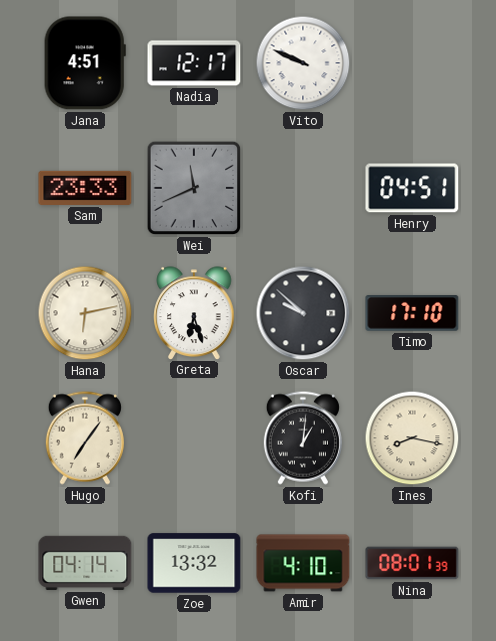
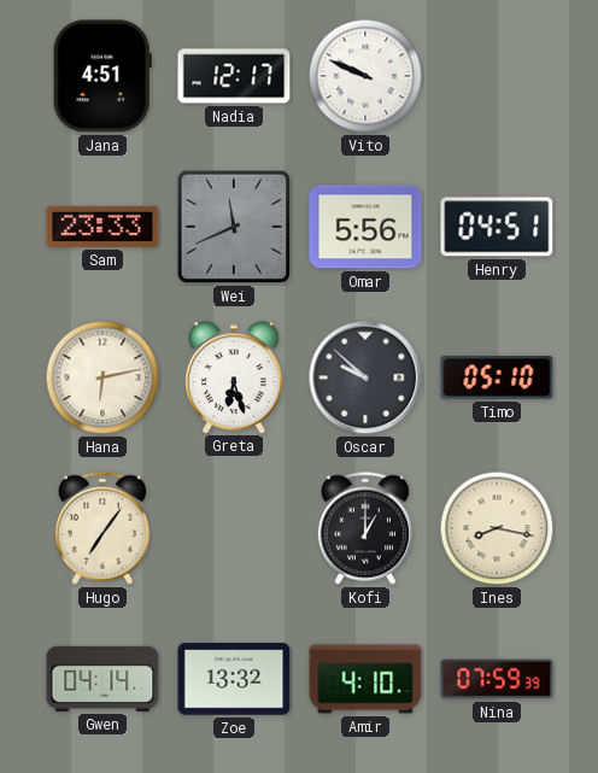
Omar: none -> 5:56
Timo: 17:10 -> 05:10
Kofi: 1:01 -> 1:00
Nina: 08:01 -> 07:59
